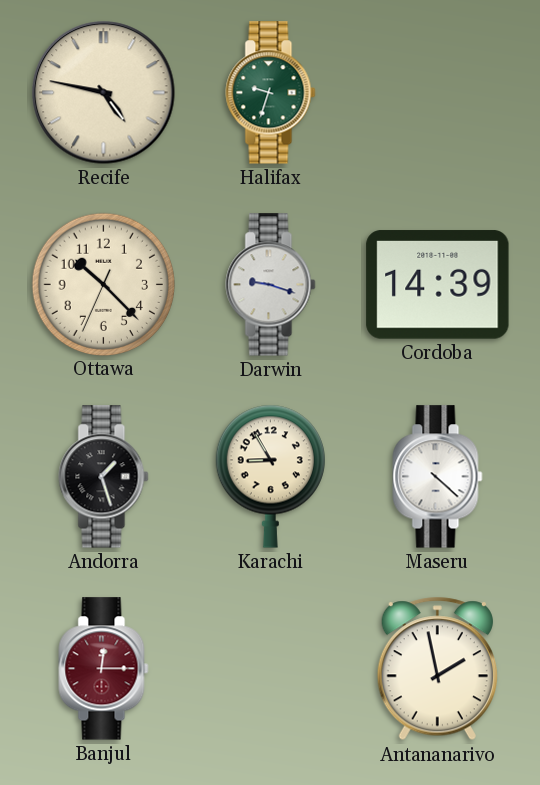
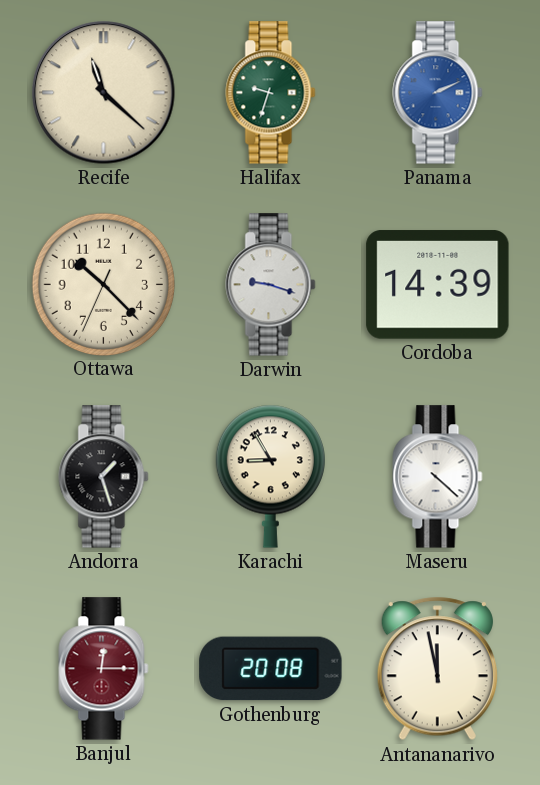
Recife: 4:47 -> 11:22
Panama: none -> 2:11
Gothenburg: none -> 20:08
Antananarivo: 1:58 -> 11:58
